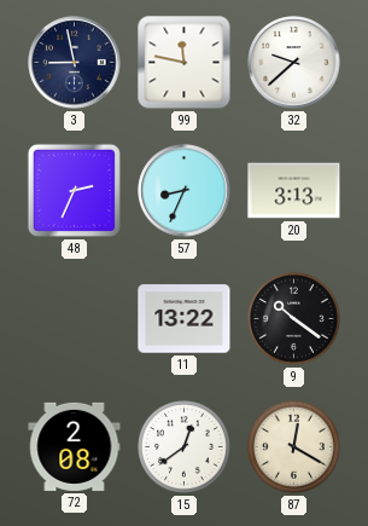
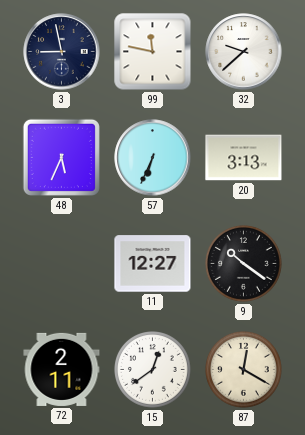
48: 2:34 -> 5:34
57: 8:34 -> 6:34
11: 13:22 -> 12:27
72: 2:08 -> 2:11
